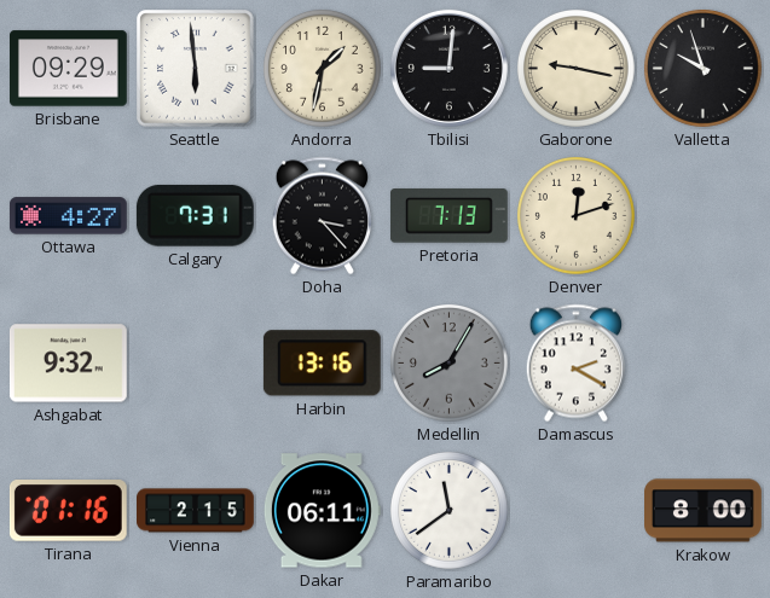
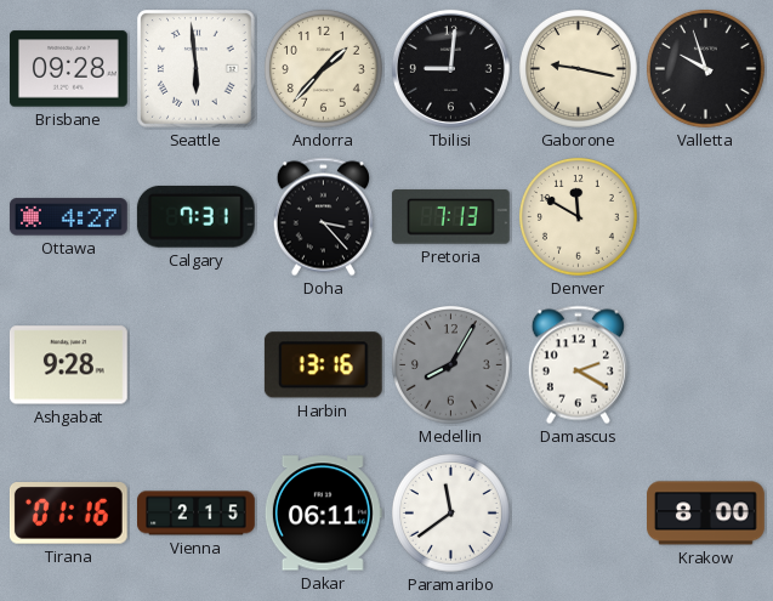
Brisbane: 09:29 -> 09:28
Andorra: 1:32 -> 1:37
Denver: 12:12 -> 11:50
Ashgabat: 9:32 -> 9:28
